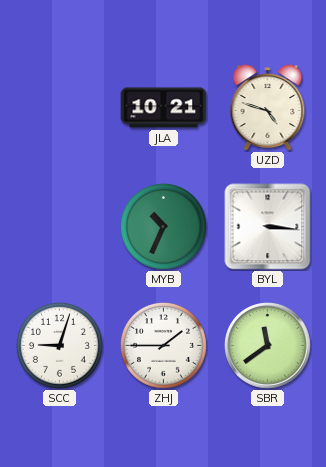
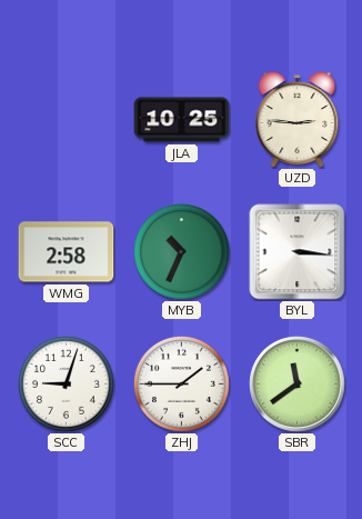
JLA: 10:21 -> 10:25
UZD: 4:48 -> 2:46
WMG: none -> 2:58
